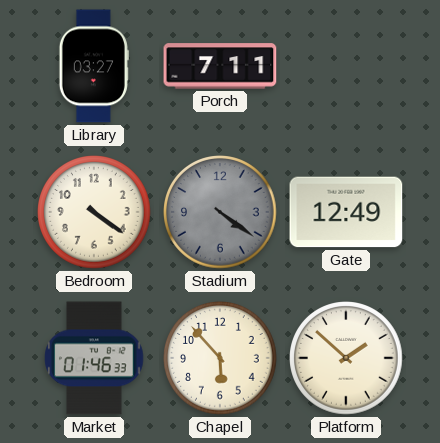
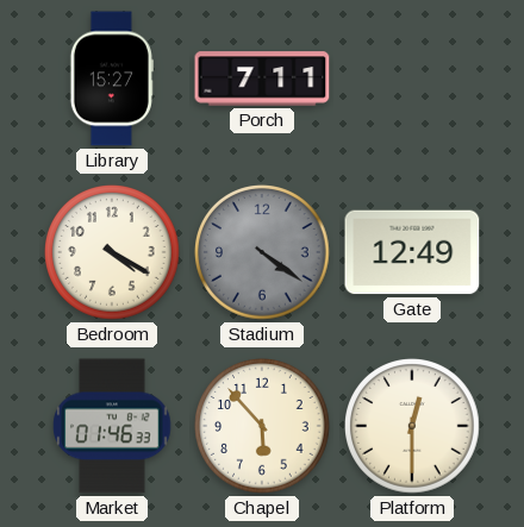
Library: 03:27 -> 15:27
Bedroom: 4:21 -> 4:20
Platform: 1:52 -> 12:30
